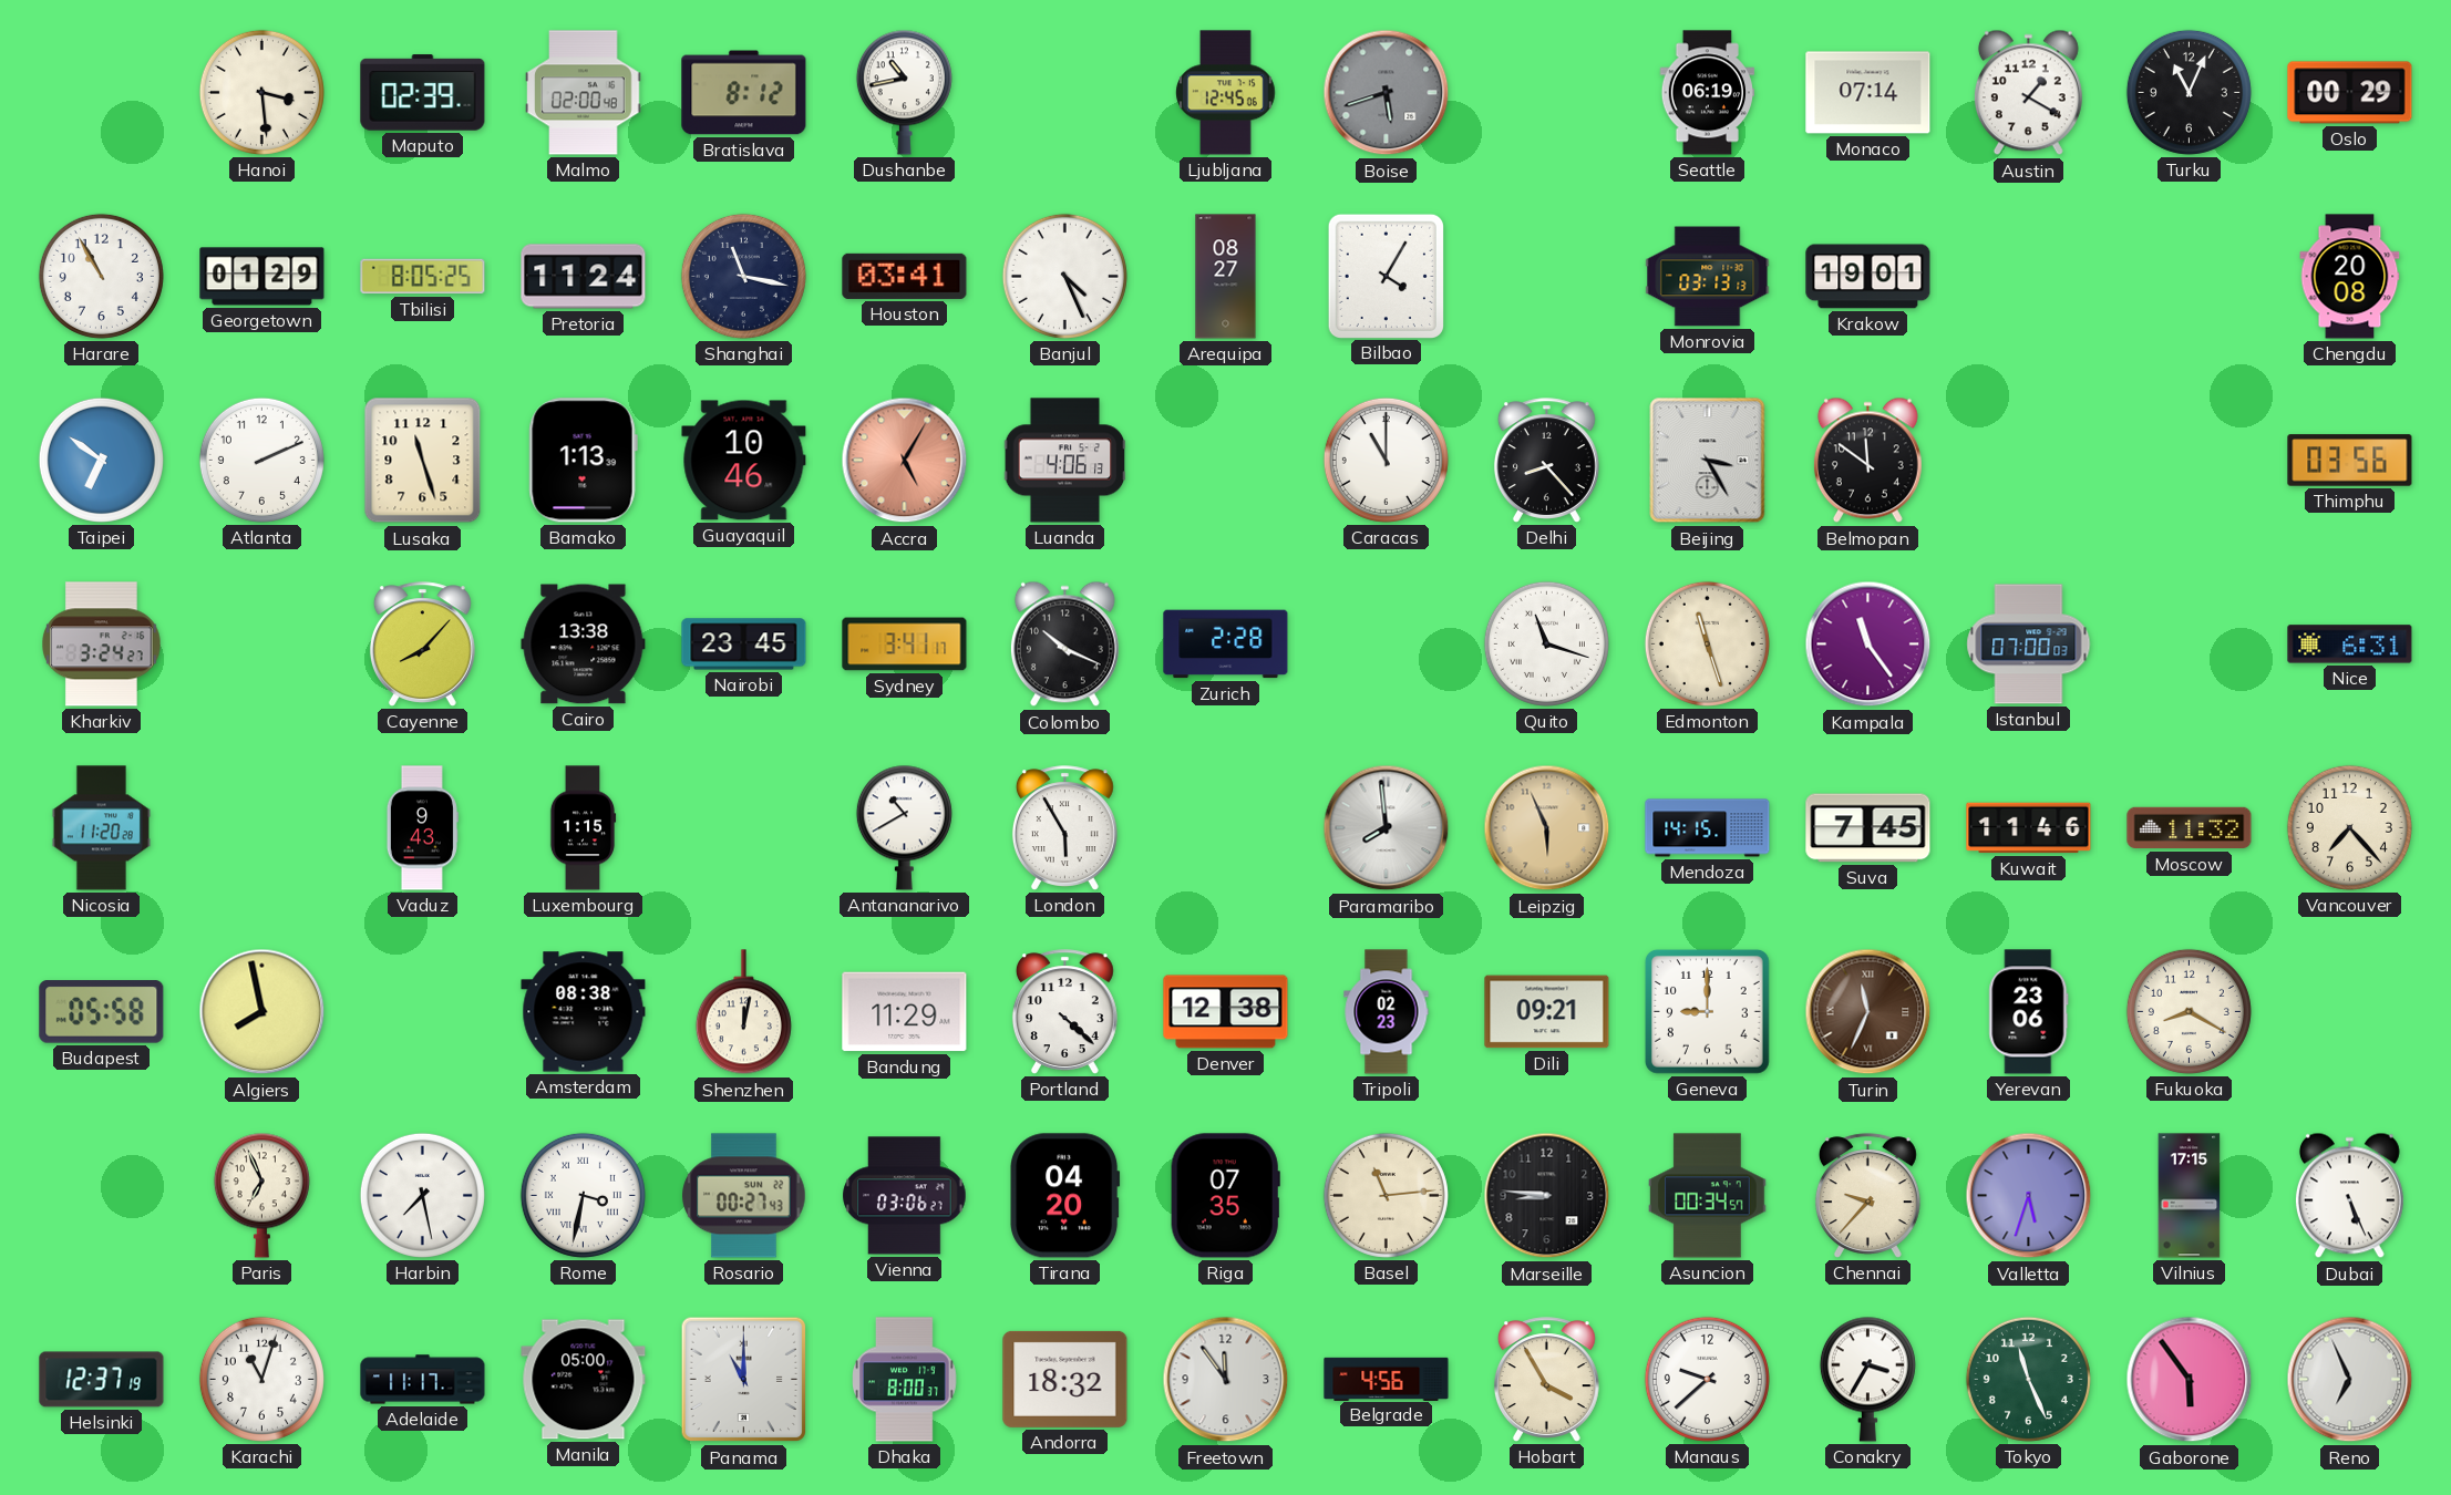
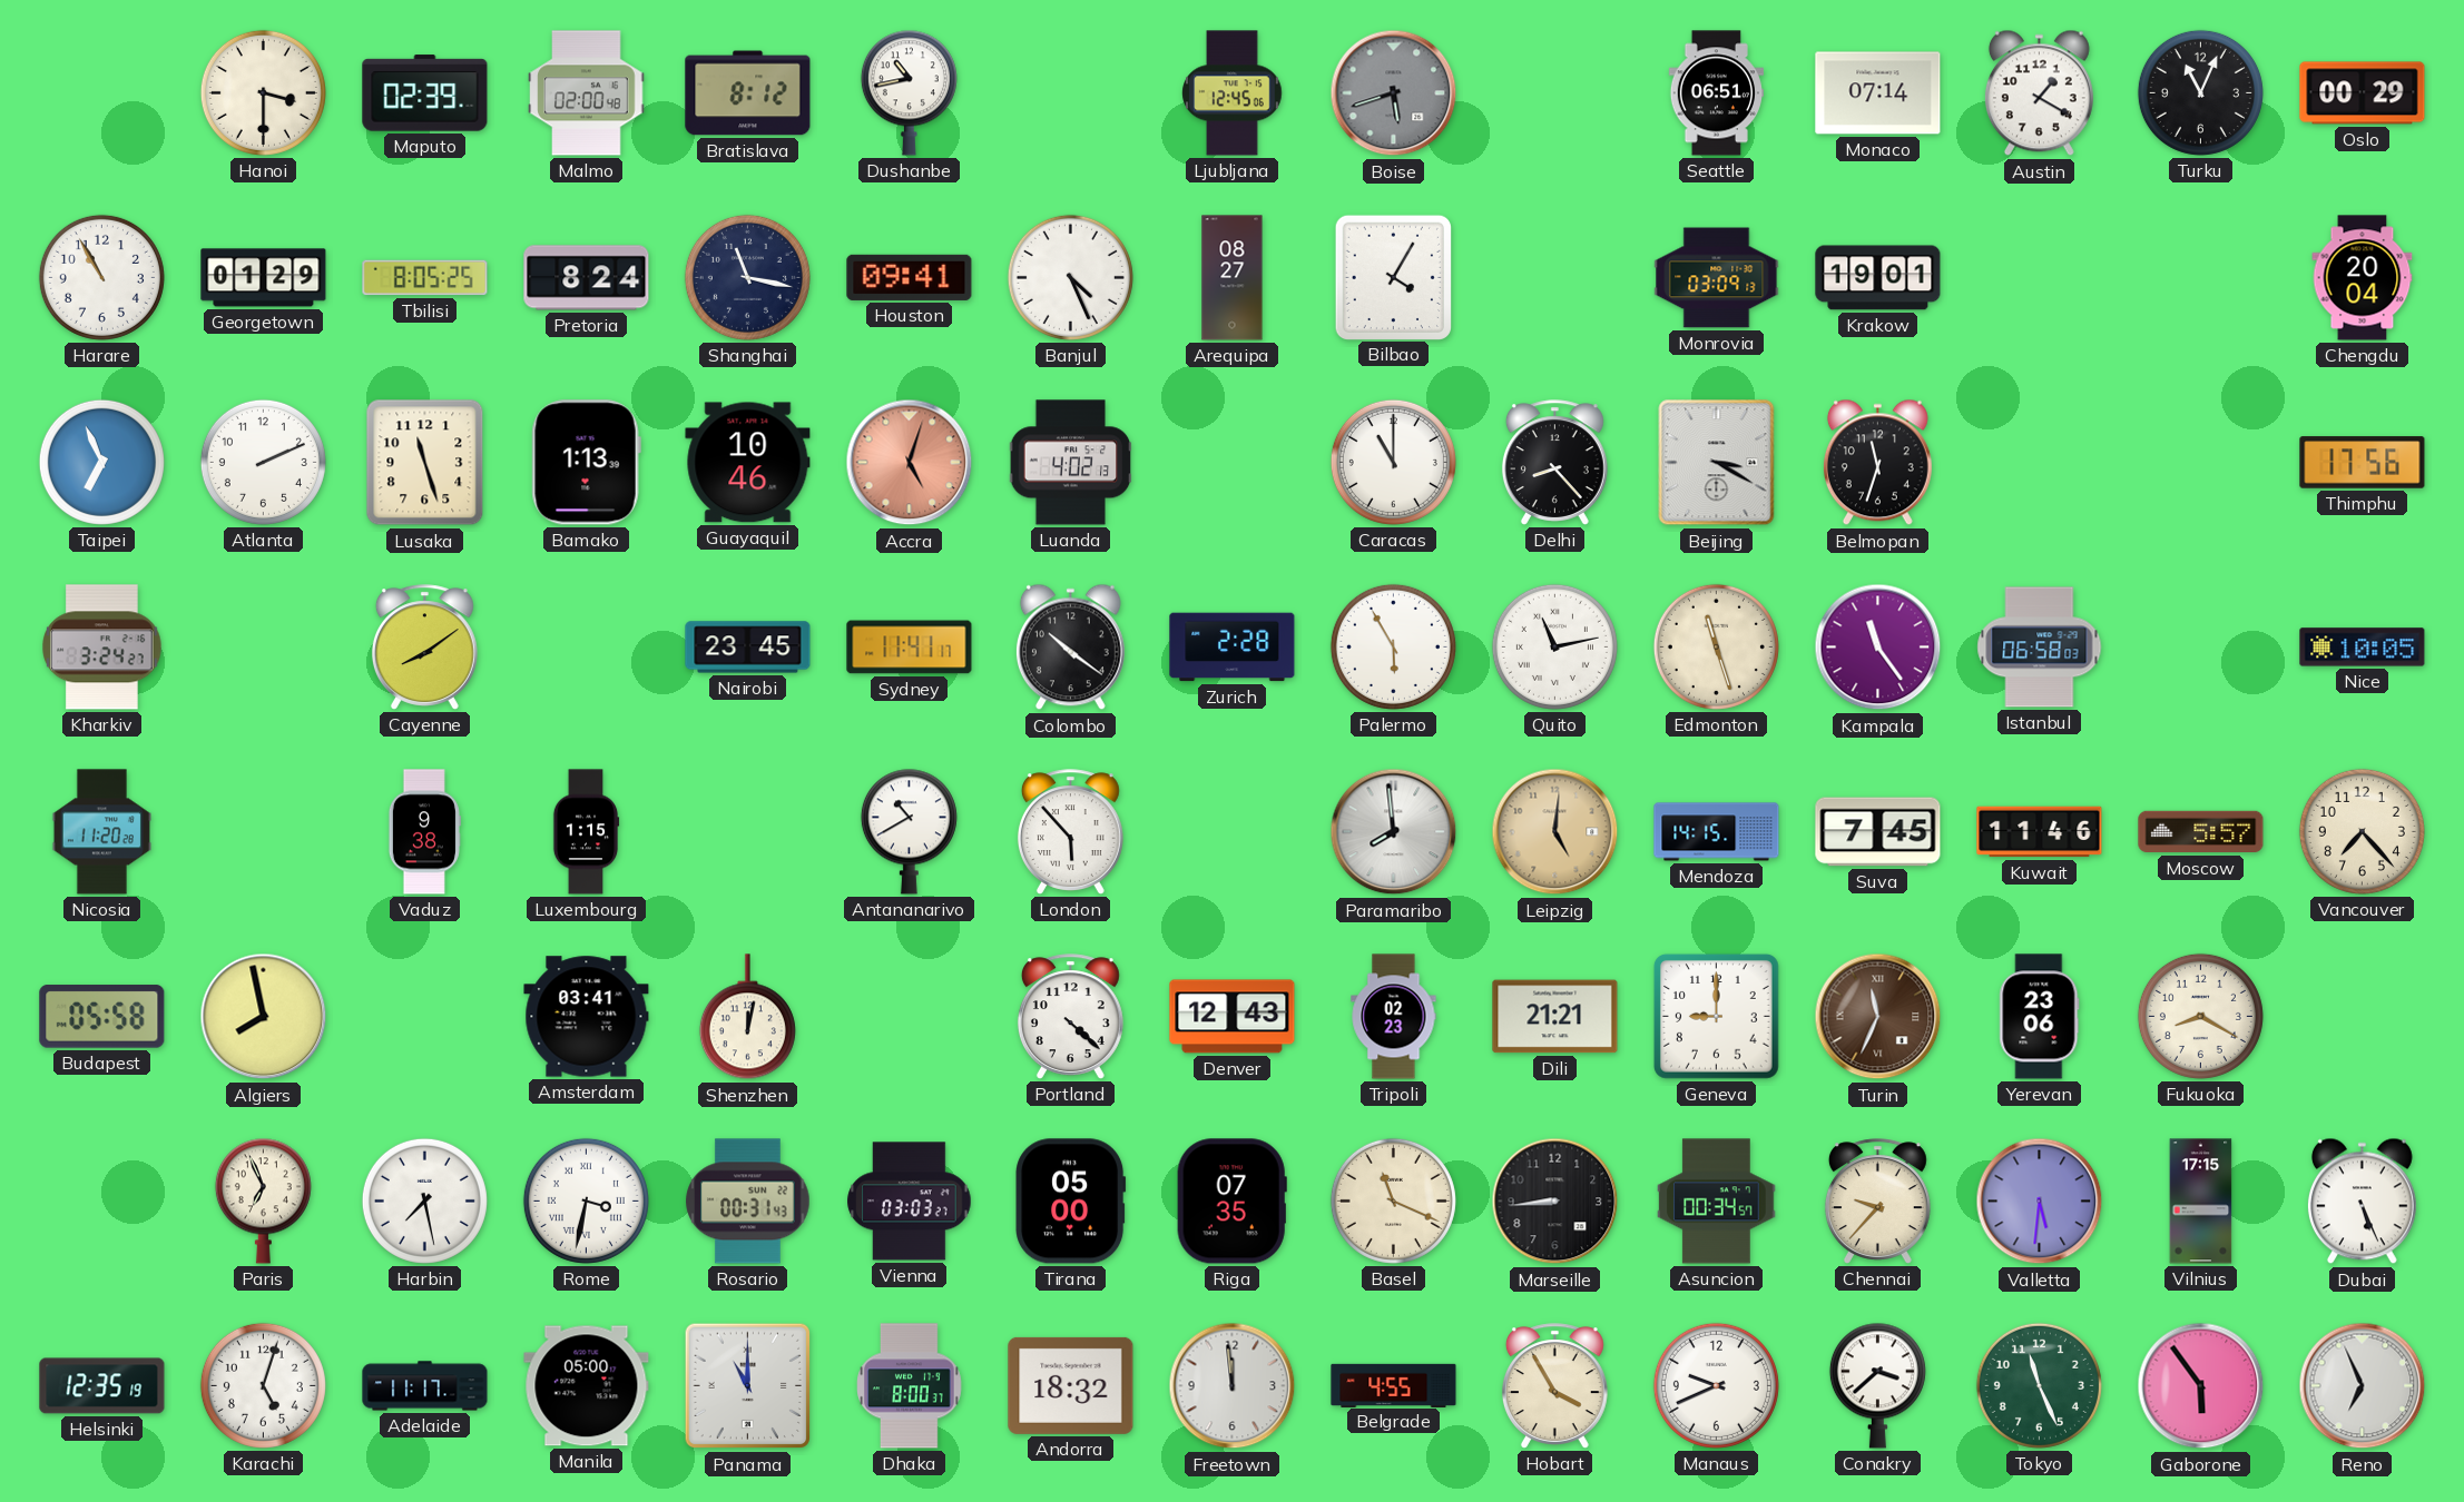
Hanoi: 3:29 -> 3:30
Seattle: 06:19 -> 06:51
Pretoria: 11:24 -> 8:24
Houston: 03:41 -> 09:41
Monrovia: 03:13 -> 03:09
Chengdu: 20:08 -> 20:04
Taipei: 6:51 -> 6:56
Accra: 5:05 -> 5:03
Luanda: 4:06 -> 4:02
Beijing: 3:25 -> 3:20
Belmopan: 11:51 -> 11:33
Thimphu: 03:56 -> 17:56
Cayenne: 8:07 -> 8:09
Cairo: 13:38 -> none
Sydney: 3:41 -> 11:41
Colombo: 10:19 -> 10:21
Palermo: none -> 5:55
Quito: 11:18 -> 11:13
Istanbul: 07:00 -> 06:58
Nice: 6:31 -> 10:05
Vaduz: 9:43 -> 9:38
London: 5:55 -> 5:53
Leipzig: 5:56 -> 5:01
Moscow: 11:32 -> 5:57
Amsterdam: 08:38 -> 03:41
Bandung: 11:29 -> none
Denver: 12:38 -> 12:43
Dili: 09:21 -> 21:21
Rosario: 00:27 -> 00:31
Vienna: 03:06 -> 03:03
Tirana: 04:20 -> 05:00
Basel: 11:14 -> 11:19
Marseille: 8:46 -> 8:44
Valletta: 5:33 -> 5:31
Helsinki: 12:37 -> 12:35
Karachi: 11:03 -> 5:03
Freetown: 11:54 -> 11:59
Belgrade: 4:56 -> 4:55
Manaus: 9:38 -> 9:41
Conakry: 3:35 -> 3:38
